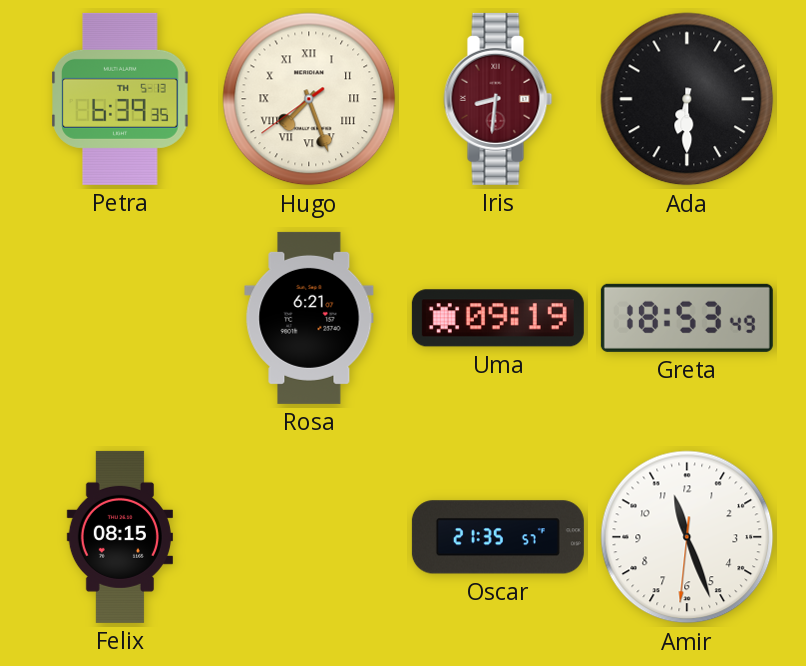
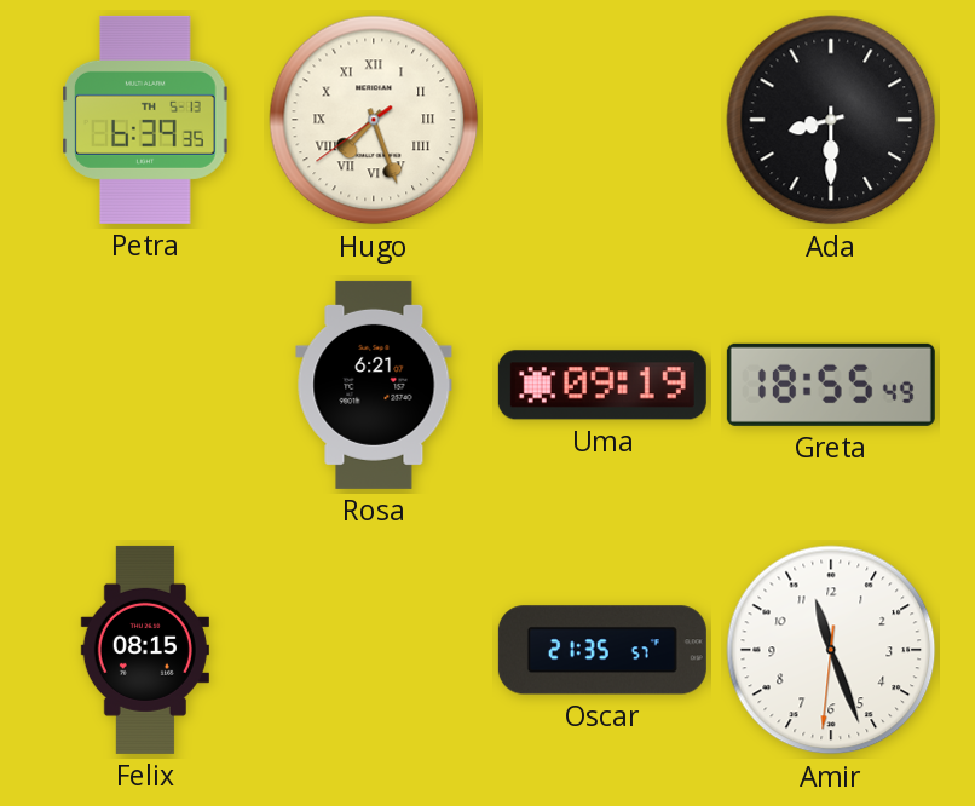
Iris: 8:31 -> none
Ada: 6:30 -> 8:30
Greta: 18:53 -> 18:55
